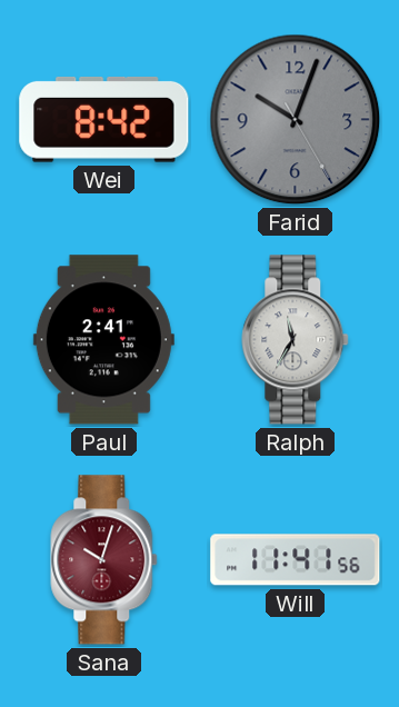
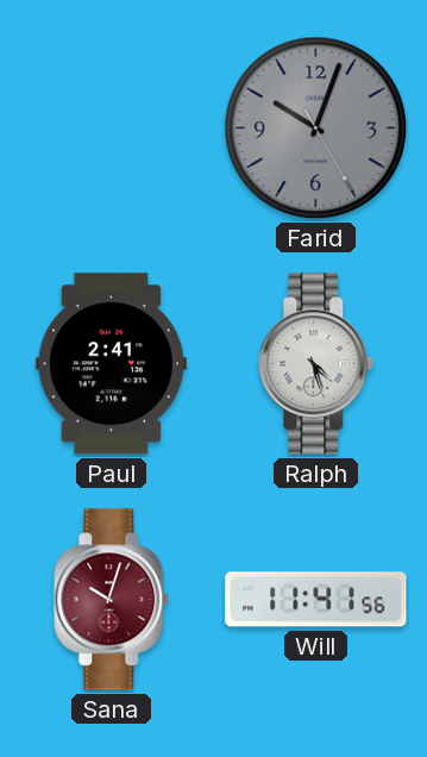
Wei: 8:42 -> none
Ralph: 11:35 -> 4:27
